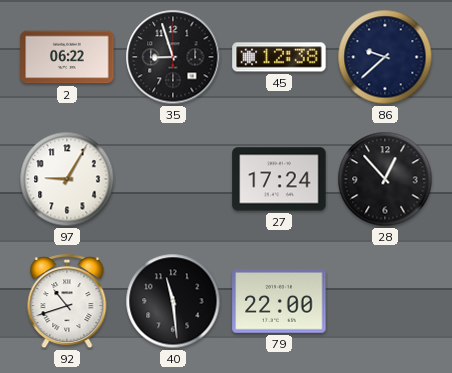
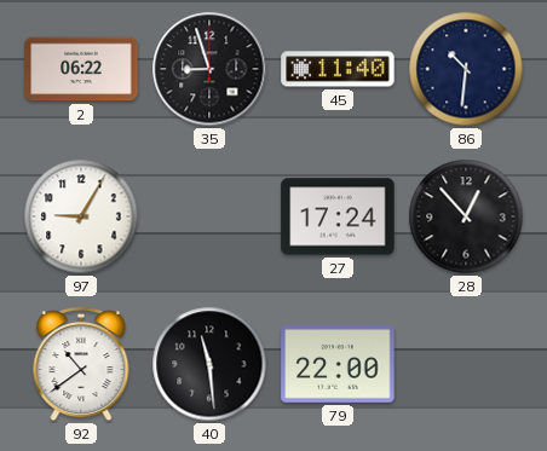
45: 12:38 -> 11:40
86: 9:38 -> 10:31
92: 10:42 -> 10:39
